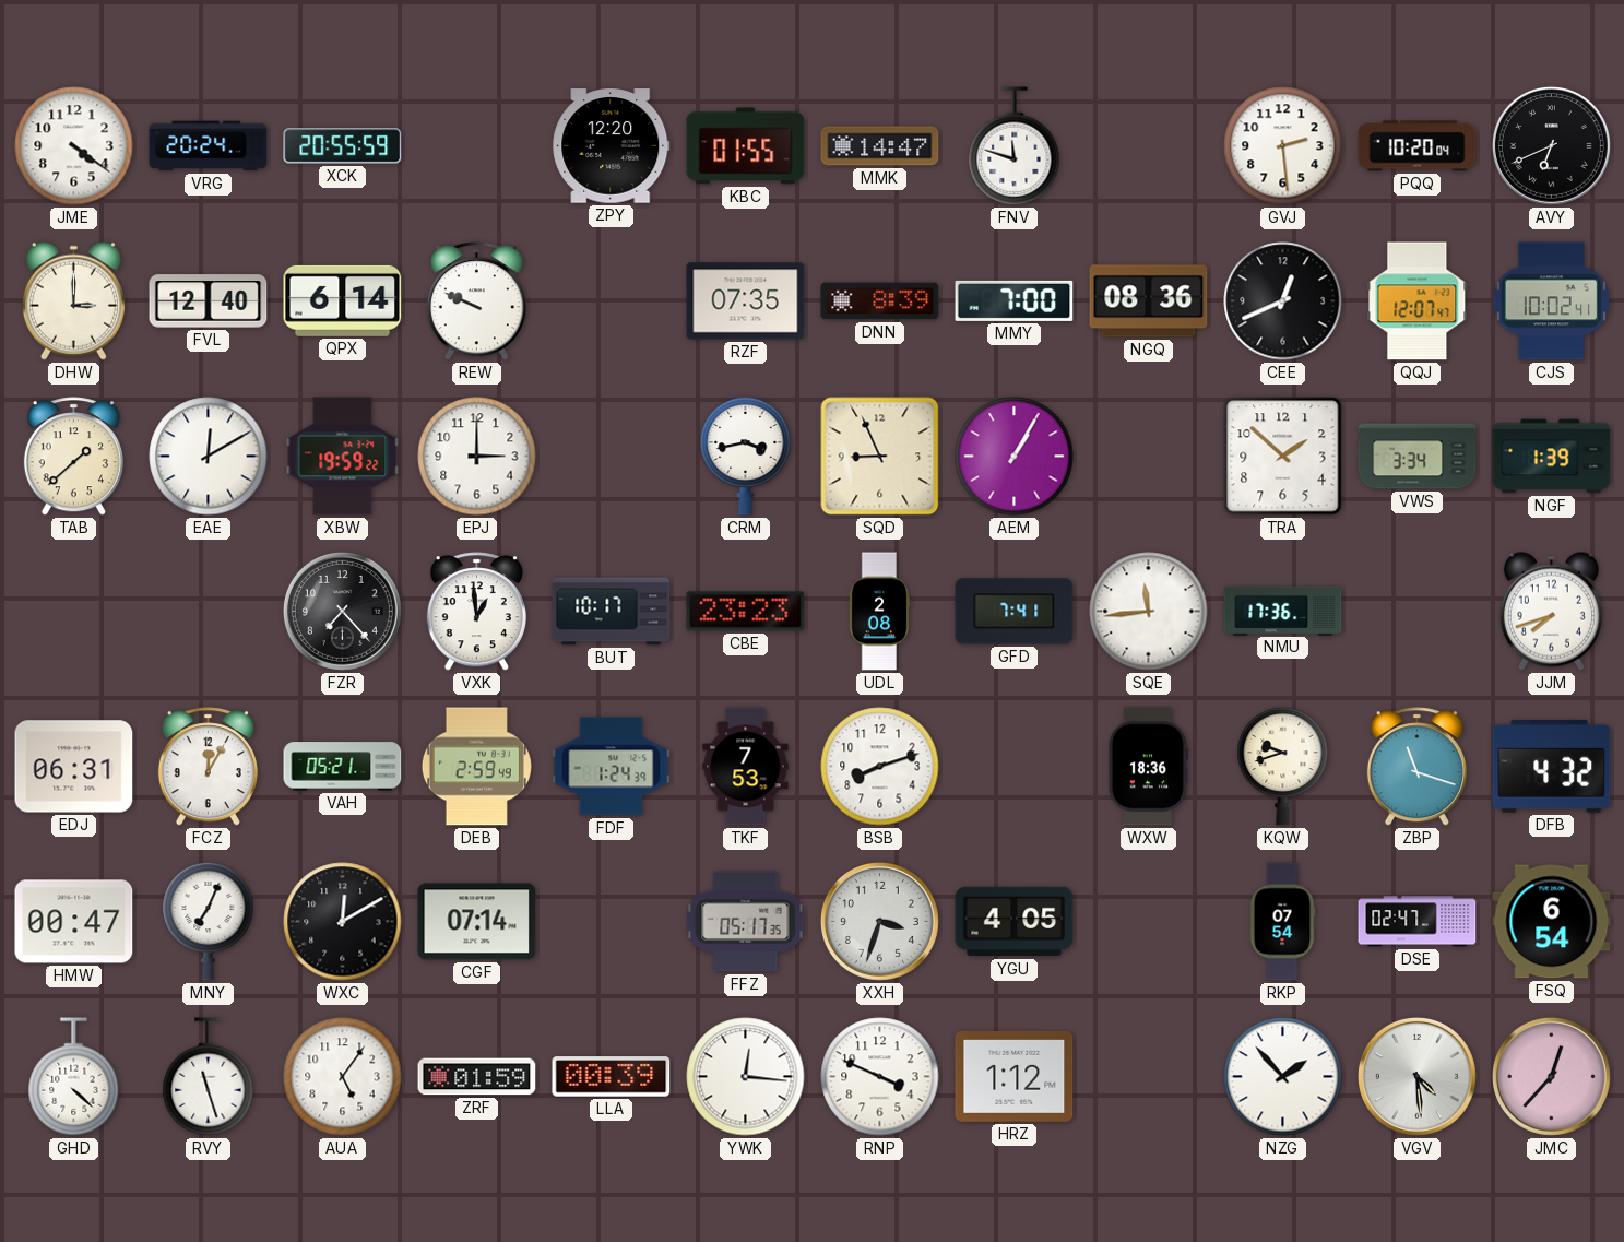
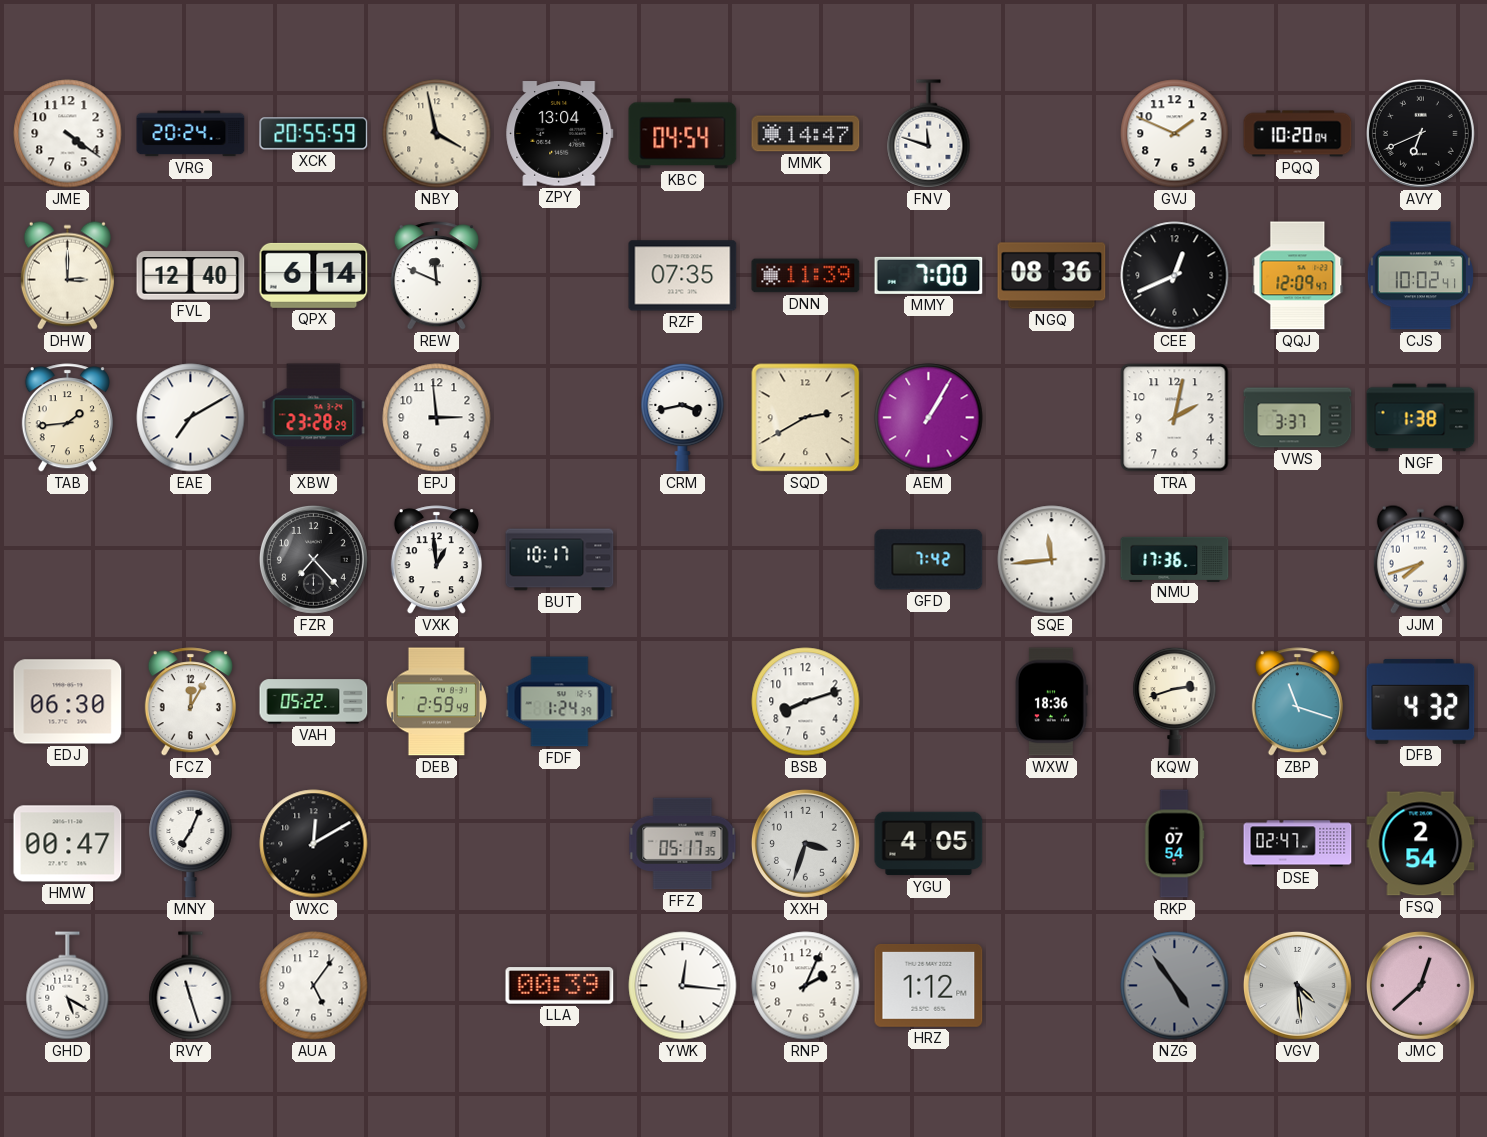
NBY: none -> 3:58
ZPY: 12:20 -> 13:04
KBC: 01:55 -> 04:54
GVJ: 2:29 -> 1:49
REW: 9:49 -> 11:49
DNN: 8:39 -> 11:39
QQJ: 12:07 -> 12:09
TAB: 1:38 -> 1:44
EAE: 12:10 -> 7:10
XBW: 19:59 -> 23:28
EPJ: 3:00 -> 2:59
SQD: 8:56 -> 2:40
TRA: 1:52 -> 2:02
VWS: 3:34 -> 3:37
NGF: 1:39 -> 1:38
CBE: 23:23 -> none
UDL: 2:08 -> none
GFD: 7:41 -> 7:42
EDJ: 06:31 -> 06:30
VAH: 05:21 -> 05:22
TKF: 7:53 -> none
KQW: 9:42 -> 2:42
CGF: 07:14 -> none
FSQ: 6:54 -> 2:54
GHD: 4:22 -> 5:20
ZRF: 01:59 -> none
RNP: 3:49 -> 2:04
NZG: 1:53 -> 4:54
NZG dial: white -> grey
JMC: 12:37 -> 12:38
